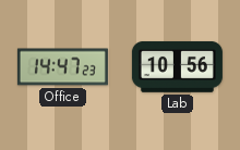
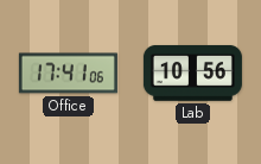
Office: 14:47 -> 17:41
